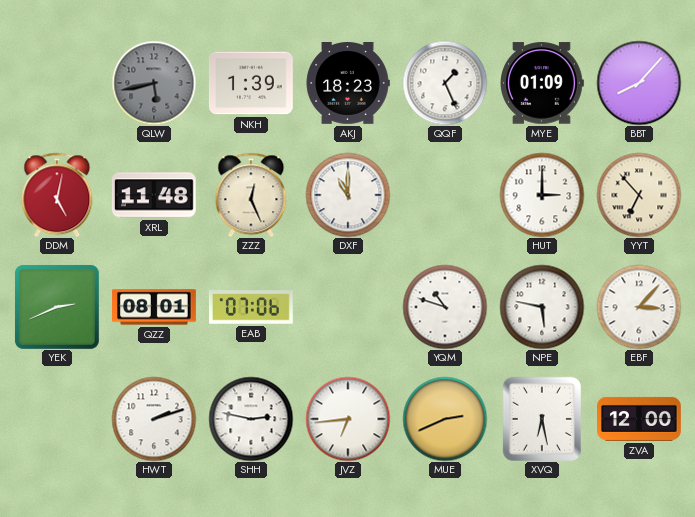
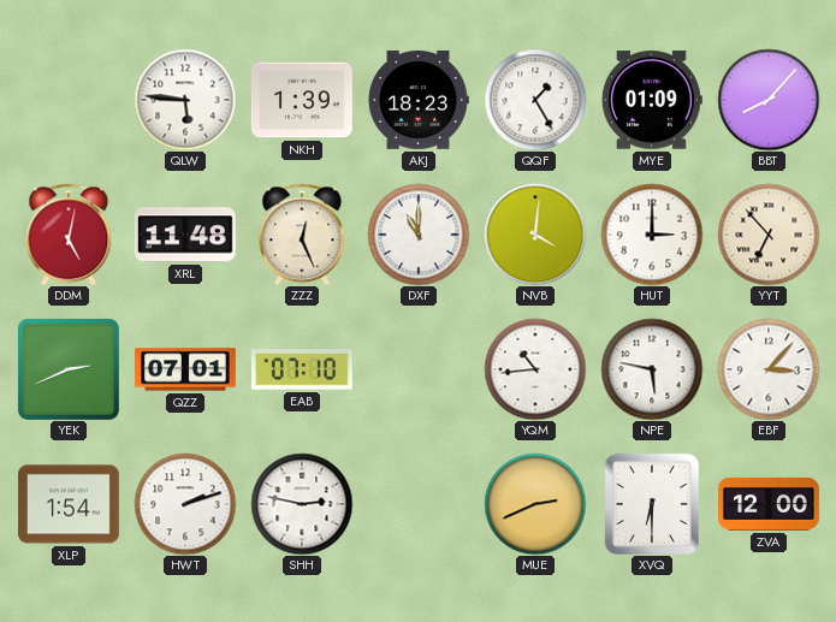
QLW: 5:43 -> 5:46
QLW dial: grey -> white
QQF: 1:26 -> 1:25
NVB: none -> 4:01
QZZ: 08:01 -> 07:01
EAB: 07:06 -> 07:10
YQM: 10:48 -> 10:44
XLP: none -> 1:54
JVZ: 6:44 -> none
XVQ: 6:28 -> 6:30
